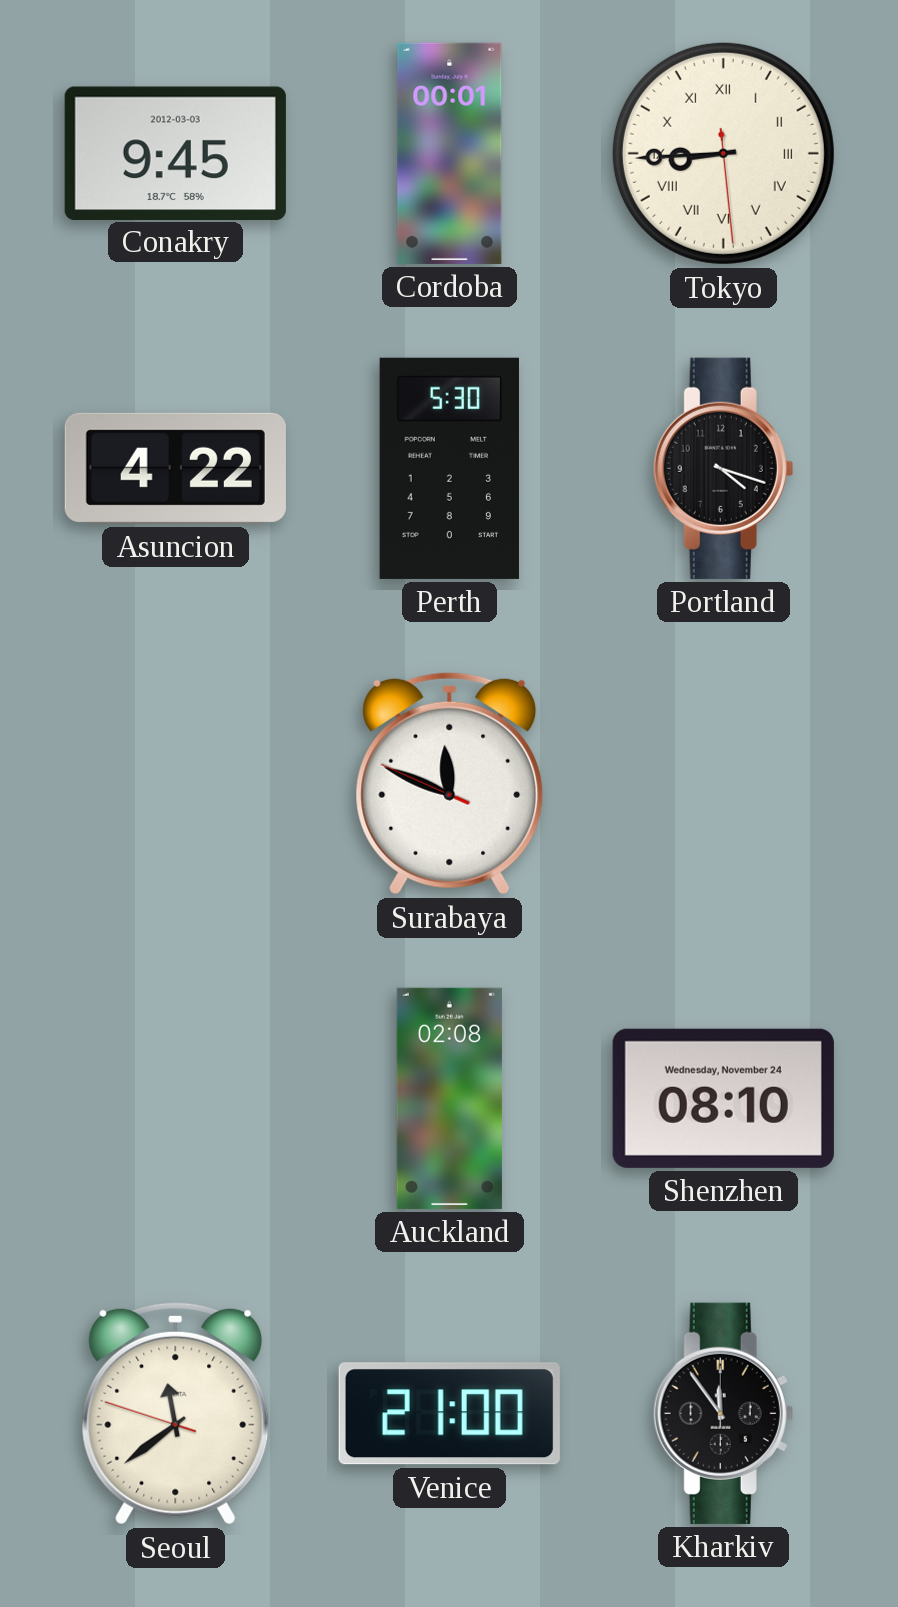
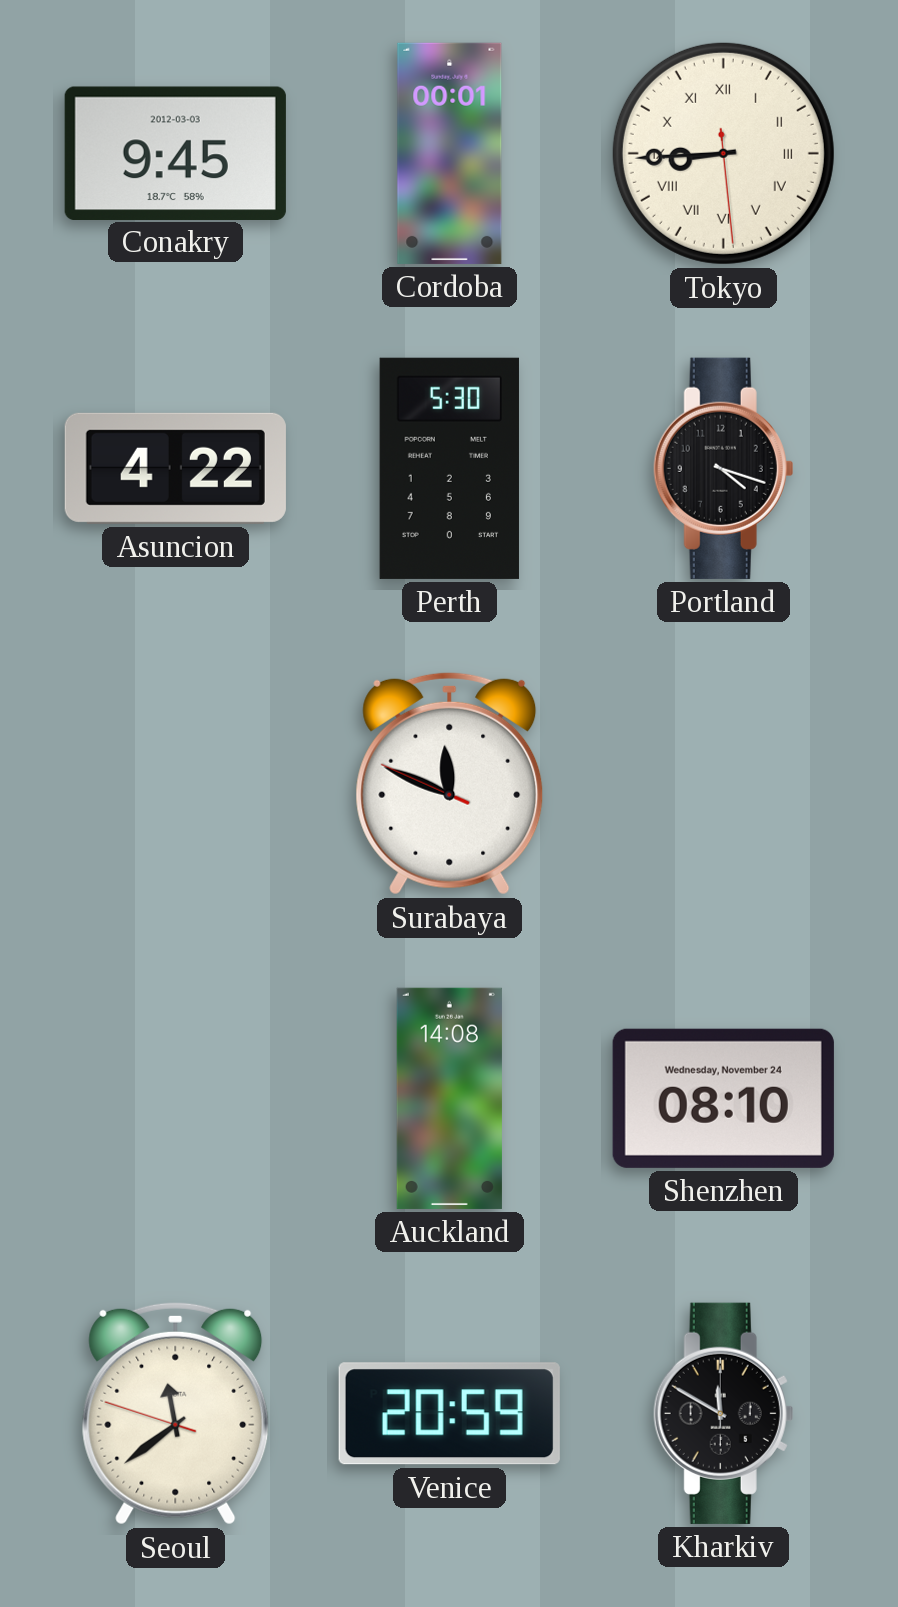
Auckland: 02:08 -> 14:08
Venice: 21:00 -> 20:59
Kharkiv: 11:54 -> 11:50
